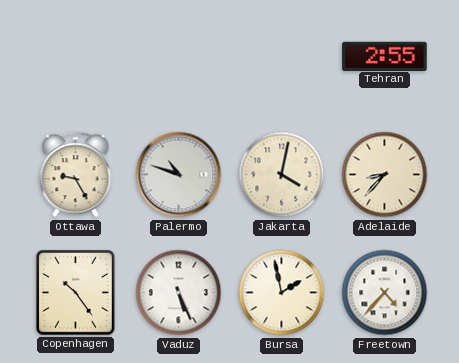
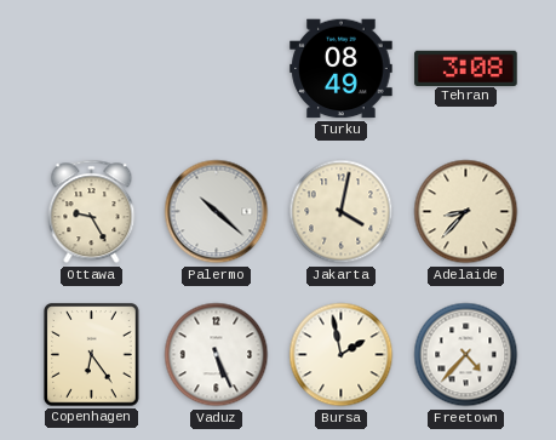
Turku: none -> 08:49
Tehran: 2:55 -> 3:08
Palermo: 10:48 -> 10:22
Copenhagen: 10:24 -> 6:24
